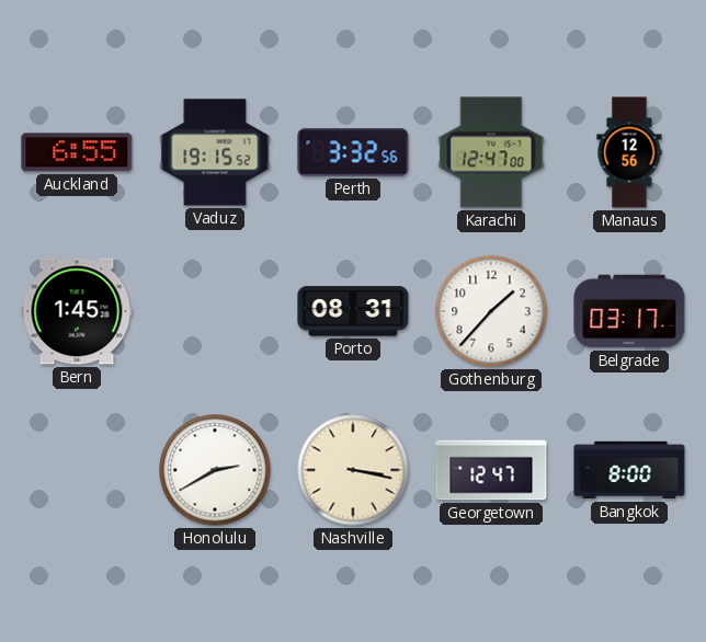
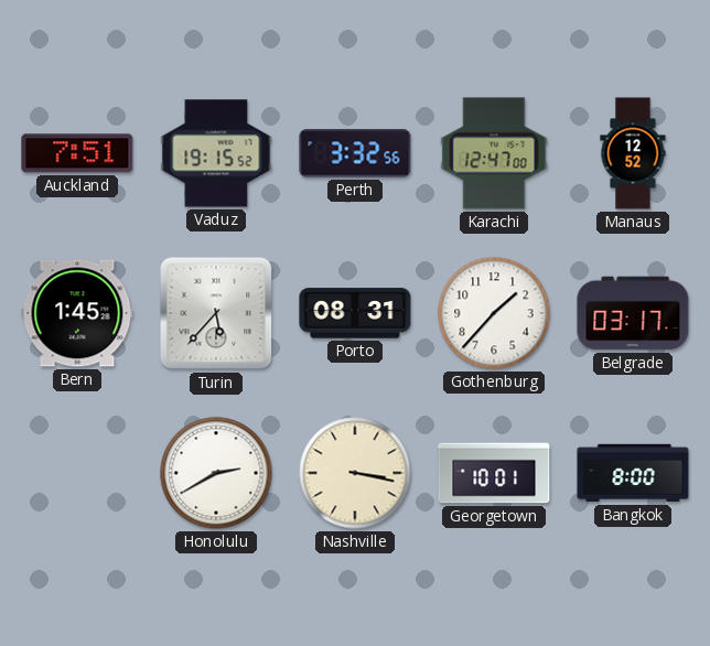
Auckland: 6:55 -> 7:51
Manaus: 12:56 -> 12:52
Turin: none -> 5:37
Georgetown: 12:47 -> 10:01
